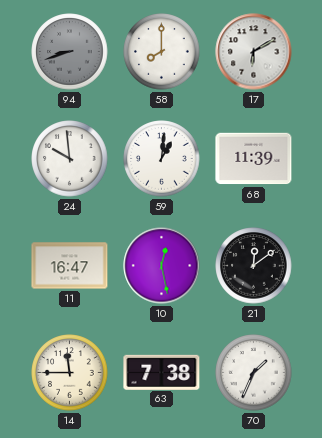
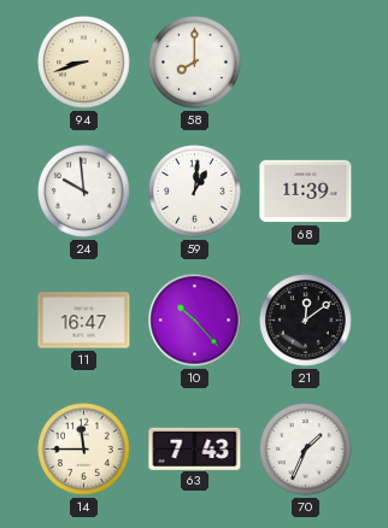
94 dial: grey -> cream
17: 6:10 -> none
10: 12:28 -> 10:23
63: 7:38 -> 7:43
